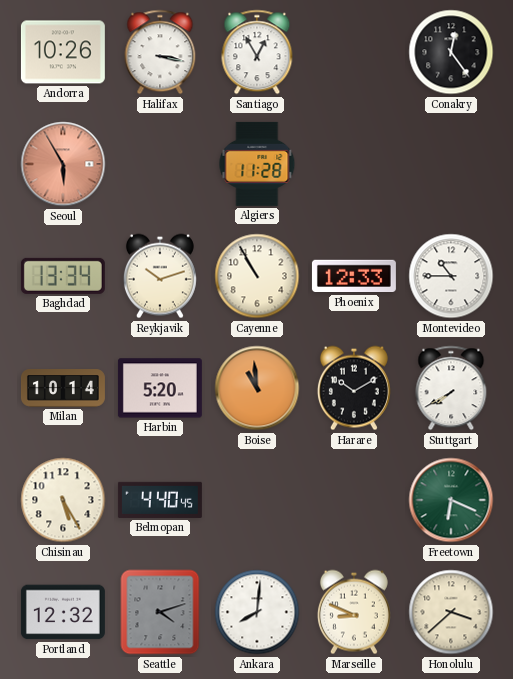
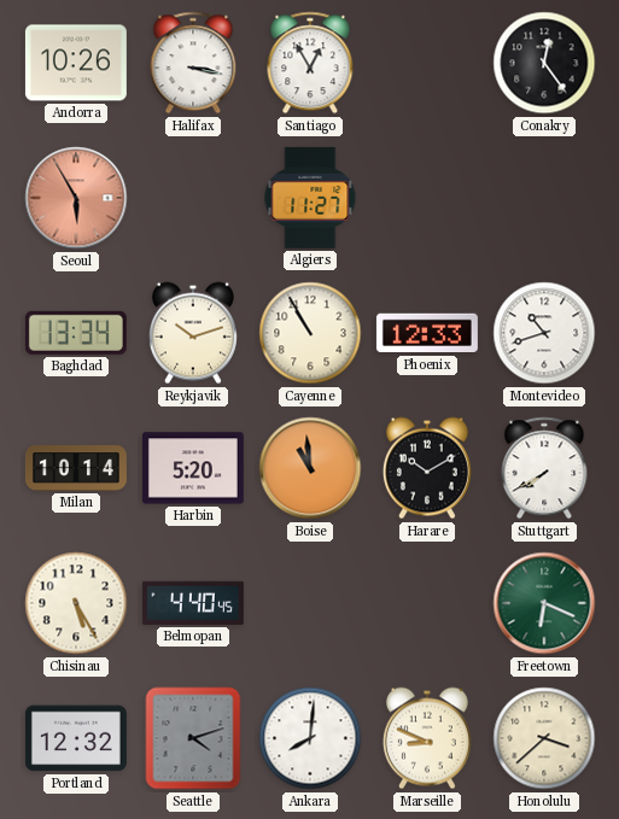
Algiers: 11:28 -> 11:27
Montevideo: 10:45 -> 10:42
